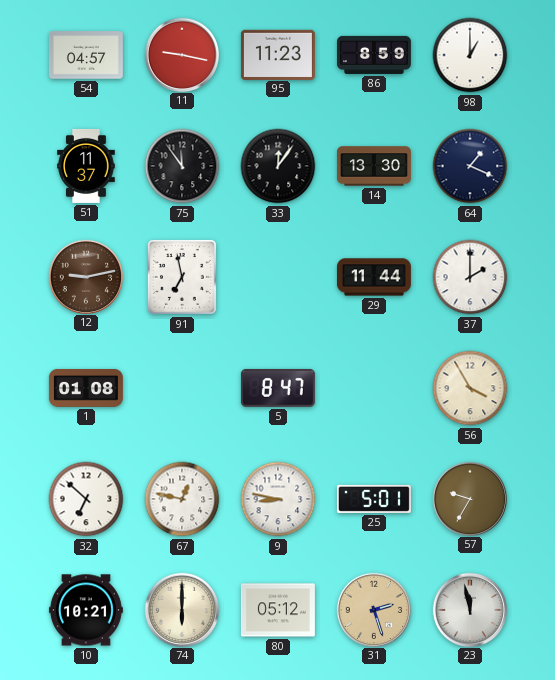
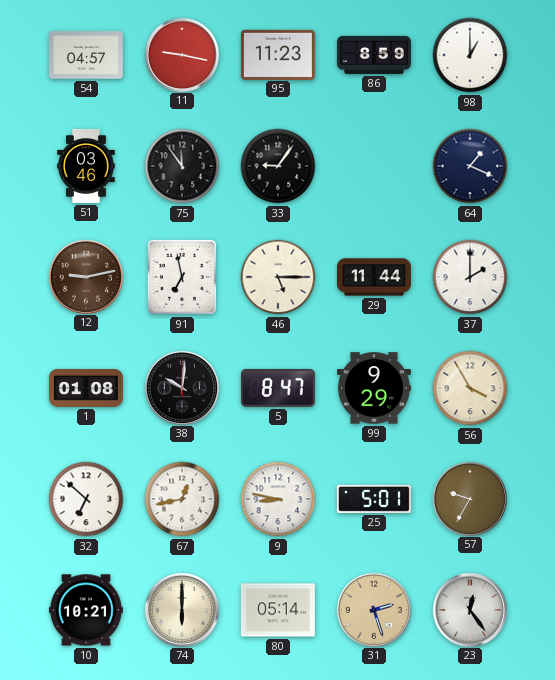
51: 11:37 -> 03:46
33: 12:06 -> 9:06
14: 13:30 -> none
46: none -> 5:15
38: none -> 10:01
99: none -> 9:29
67: 12:47 -> 12:43
80: 05:12 -> 05:14
23: 11:58 -> 12:24
